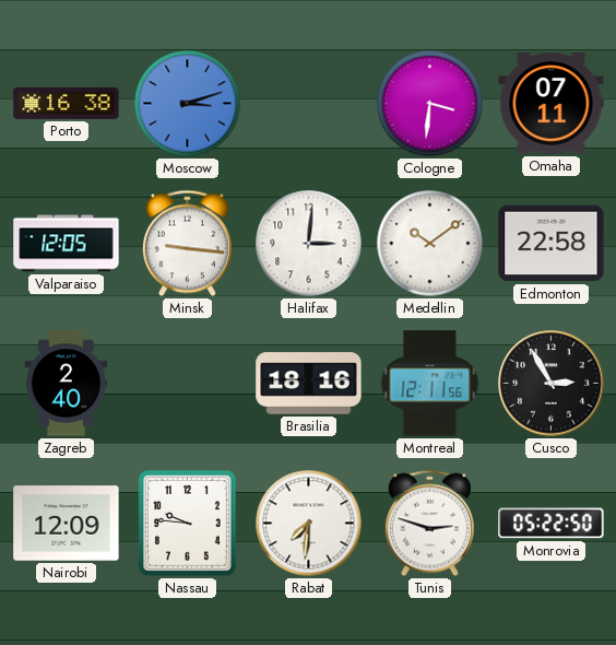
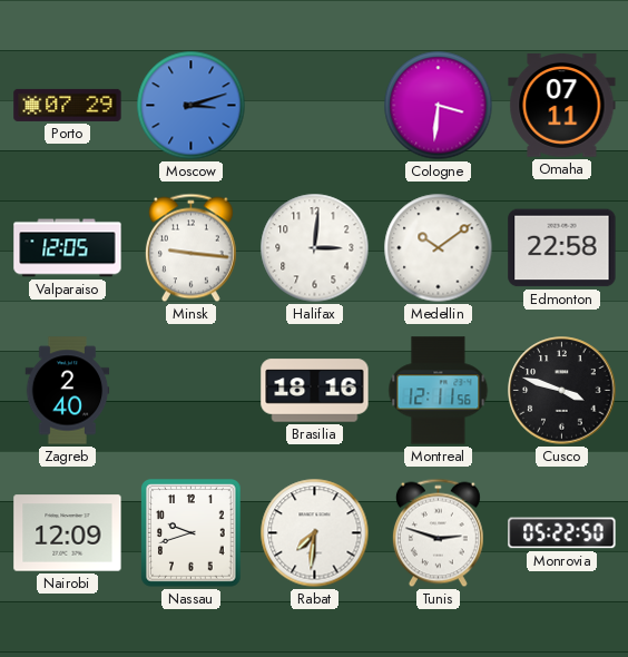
Porto: 16:38 -> 07:29
Cusco: 2:55 -> 3:48
Nassau: 9:46 -> 9:42
